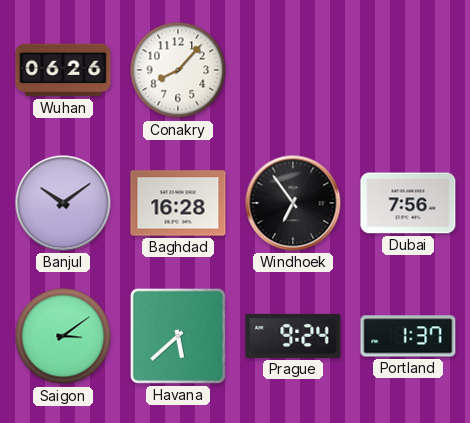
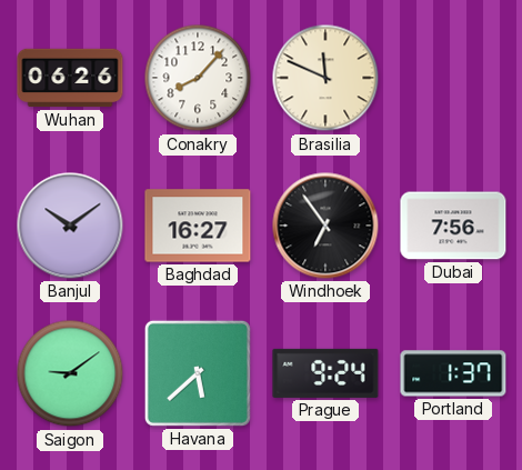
Brasilia: none -> 11:49
Baghdad: 16:28 -> 16:27
Saigon: 3:09 -> 9:09
